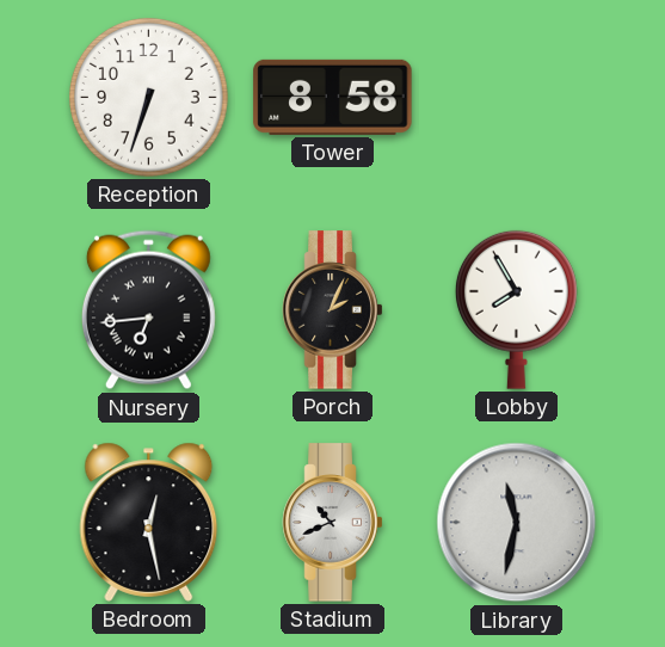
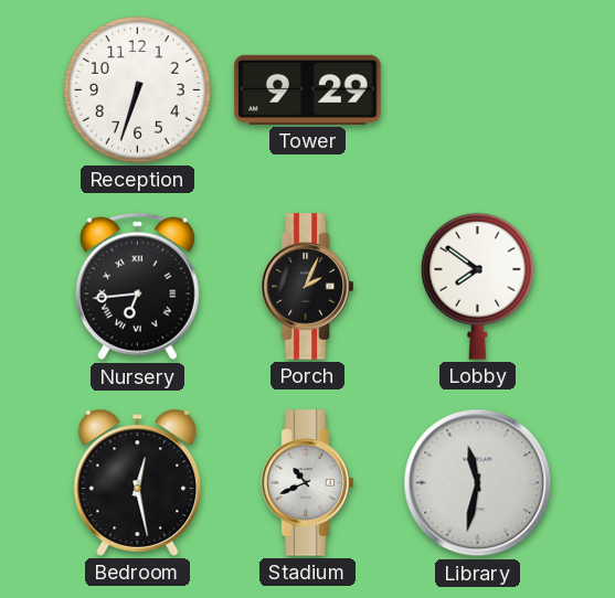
Tower: 8:58 -> 9:29
Lobby: 7:55 -> 7:51
